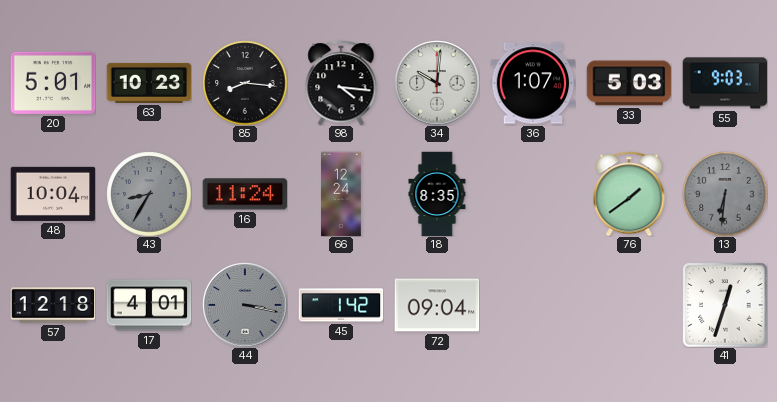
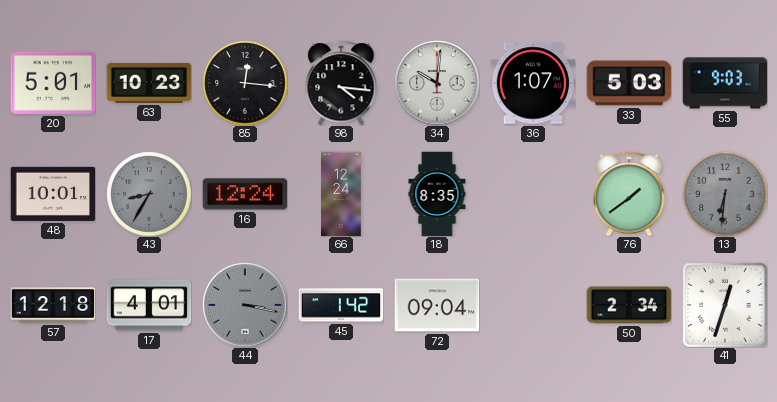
85: 8:16 -> 12:16
48: 10:04 -> 10:01
16: 11:24 -> 12:24
50: none -> 2:34
